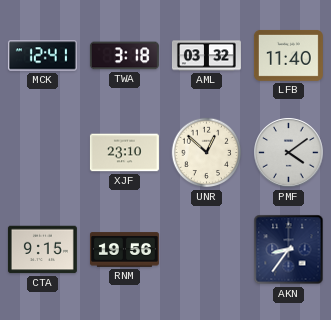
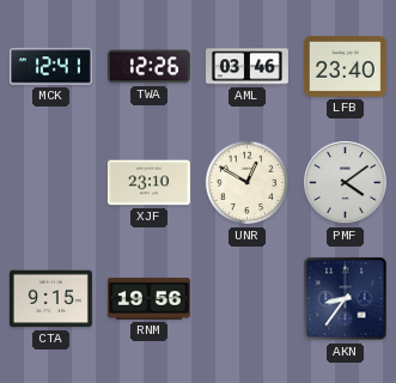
TWA: 3:18 -> 12:26
AML: 03:32 -> 03:46
LFB: 11:40 -> 23:40
UNR: 12:52 -> 12:50
